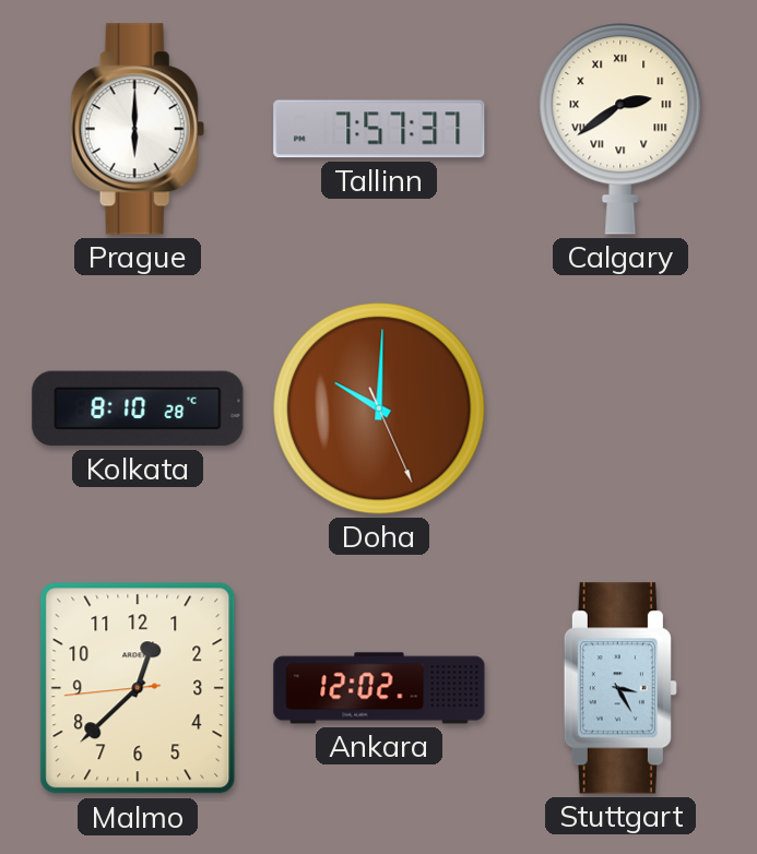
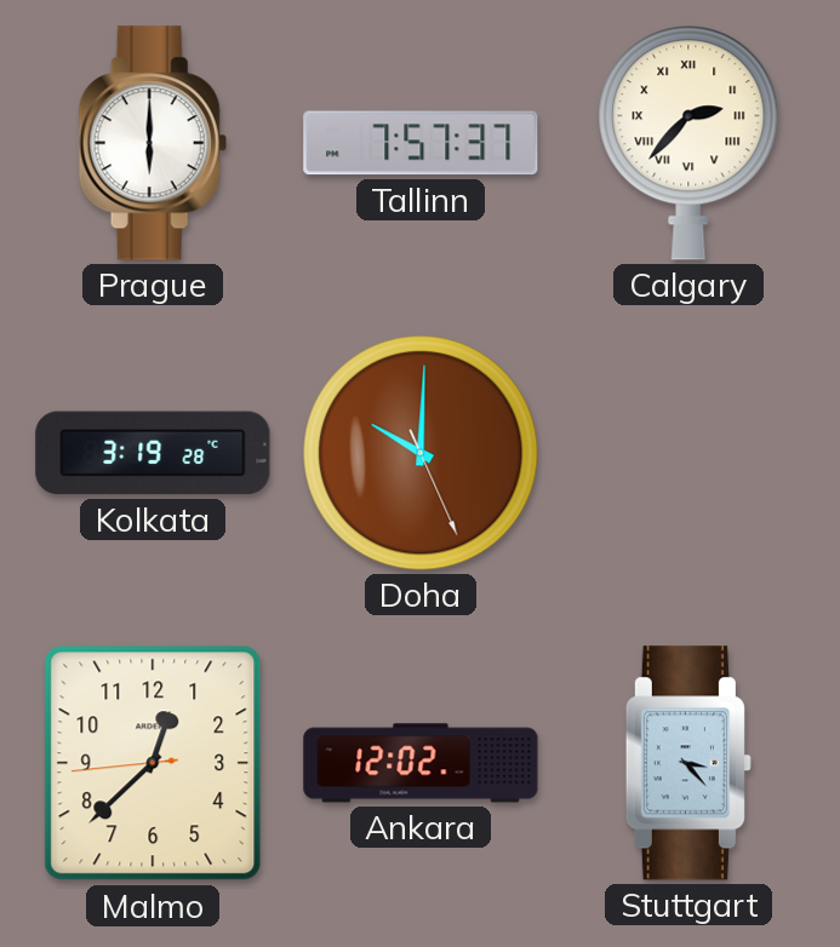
Calgary: 2:39 -> 2:37
Kolkata: 8:10 -> 3:19
Stuttgart: 3:25 -> 3:23
